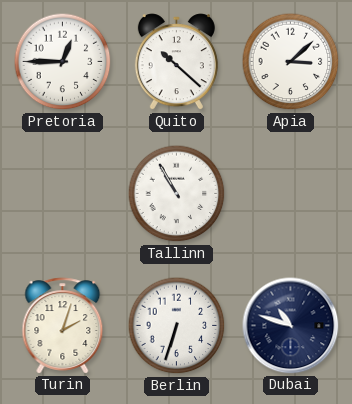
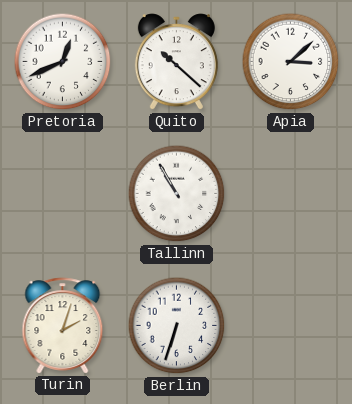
Pretoria: 12:45 -> 12:41
Dubai: 10:48 -> none
